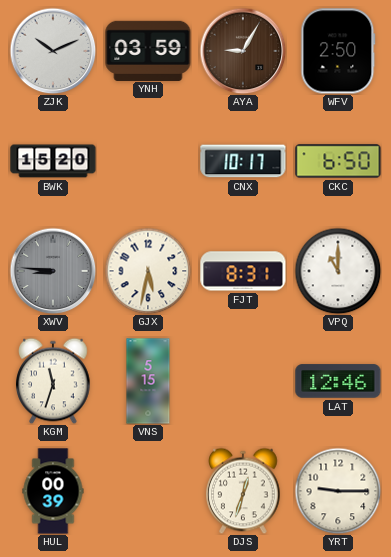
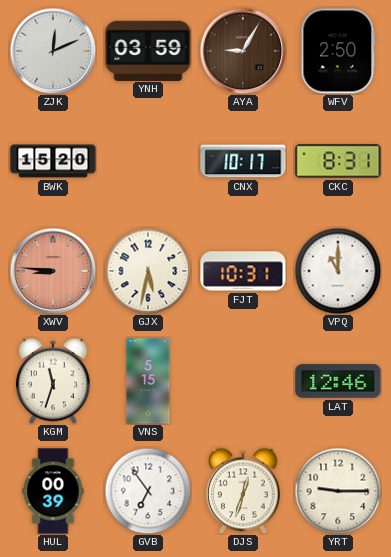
ZJK: 10:11 -> 12:11
CKC: 6:50 -> 8:31
XWV dial: grey -> salmon
FJT: 8:31 -> 10:31
GVB: none -> 6:54
